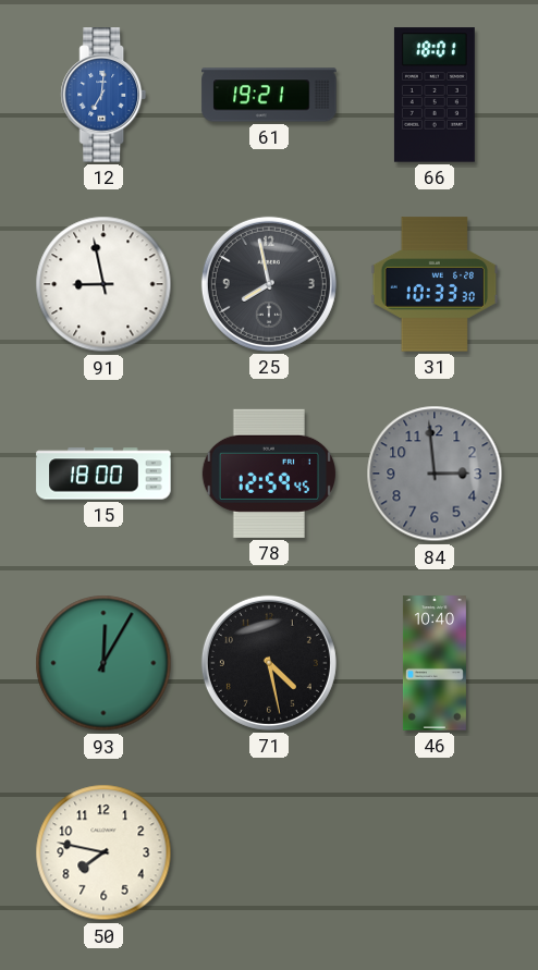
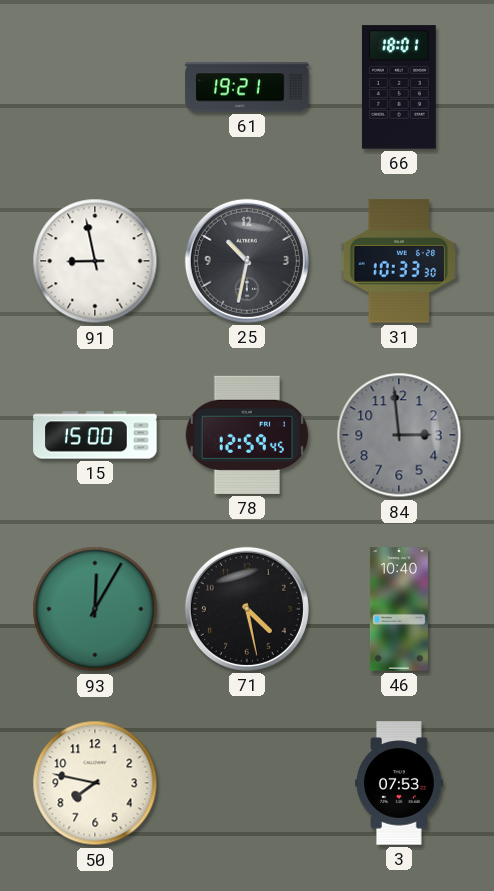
12: 7:01 -> none
25: 7:58 -> 10:32
15: 18:00 -> 15:00
3: none -> 07:53
